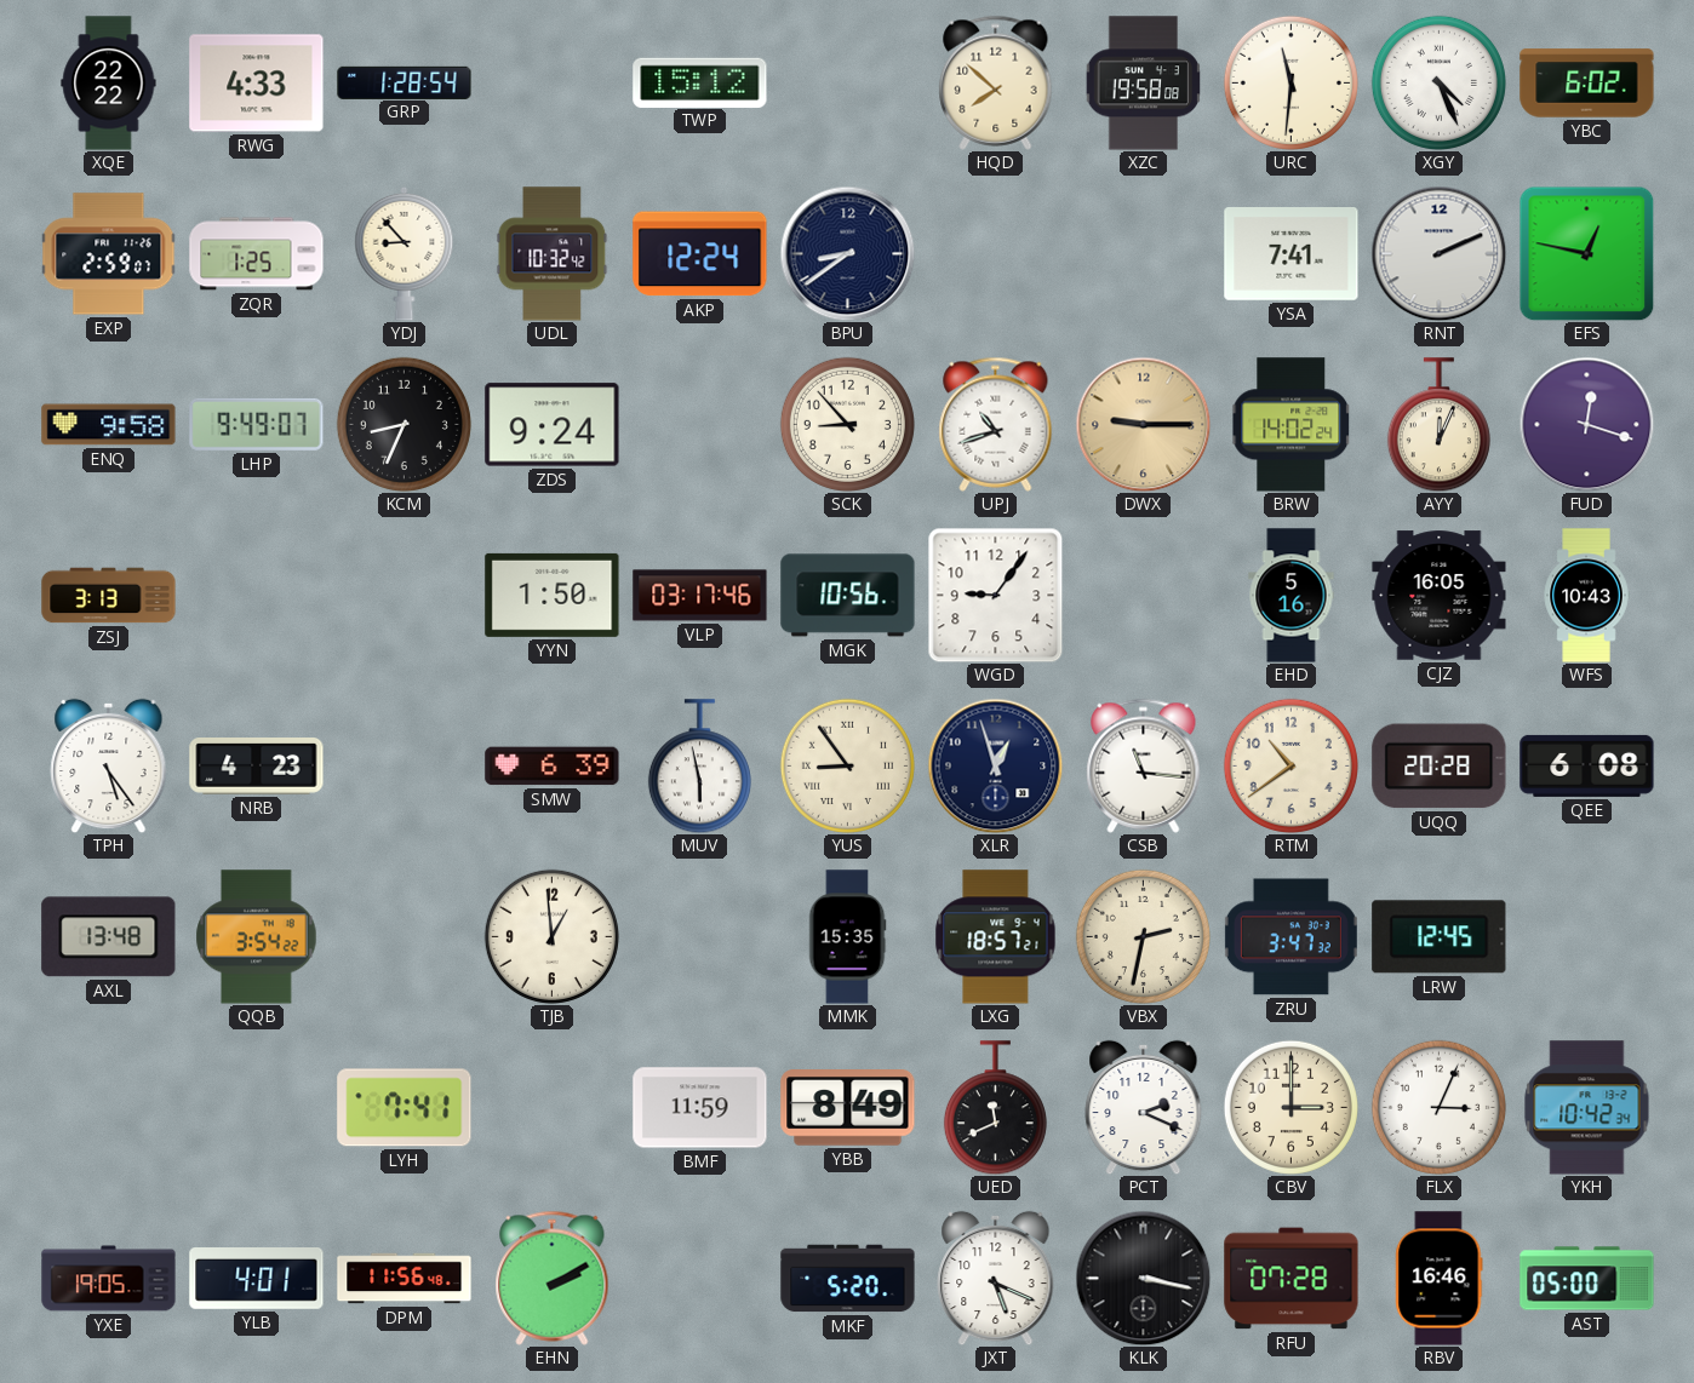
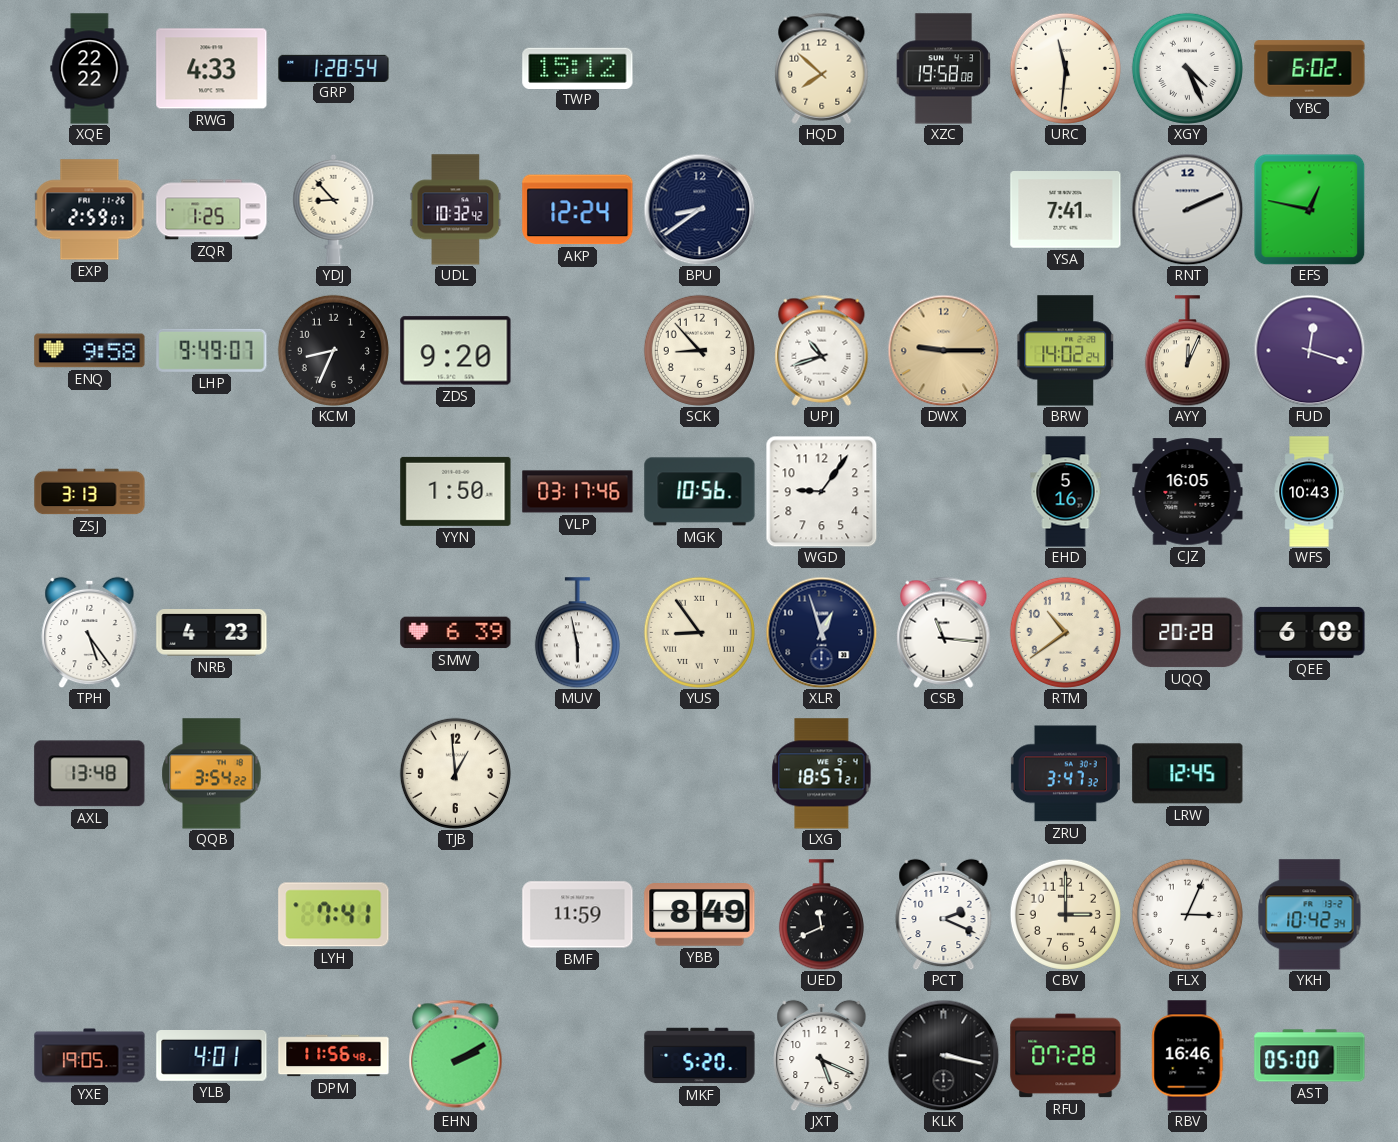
ZDS: 9:24 -> 9:20
MMK: 15:35 -> none
VBX: 2:32 -> none
